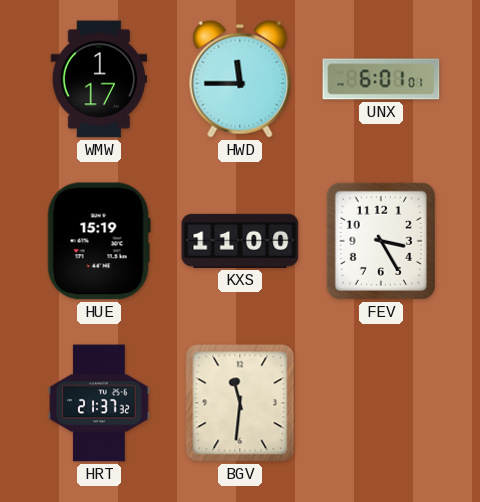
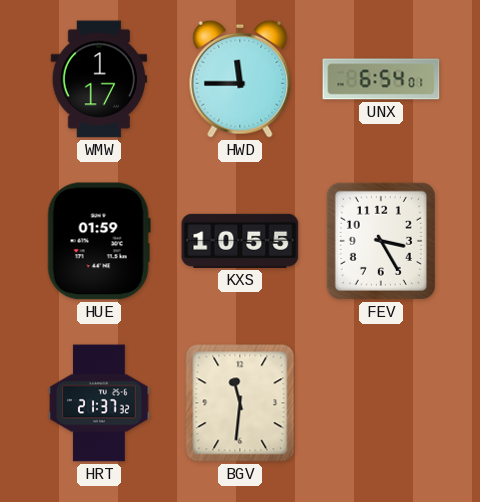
UNX: 6:01 -> 6:54
HUE: 15:19 -> 01:59
KXS: 11:00 -> 10:55
